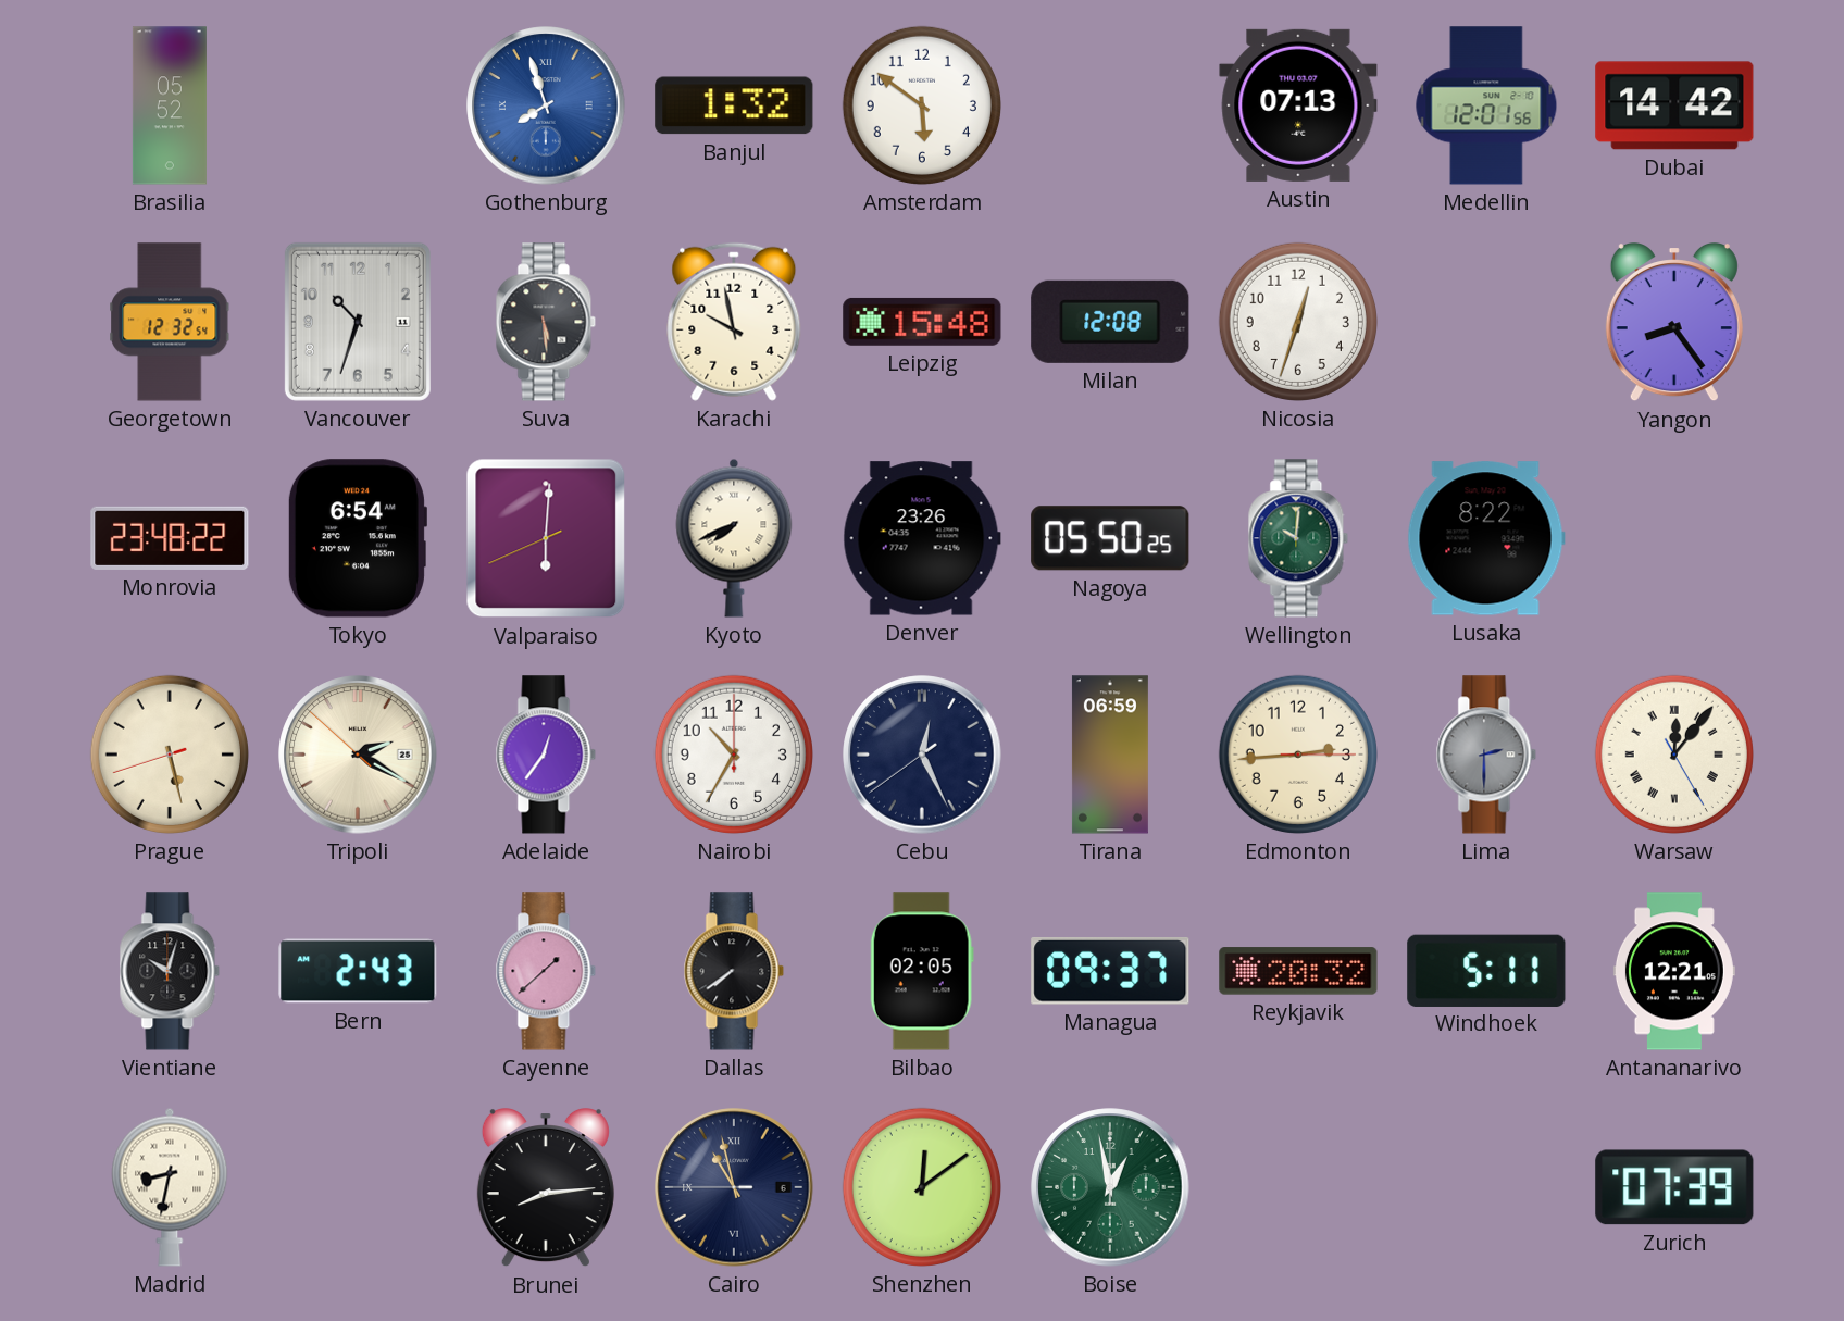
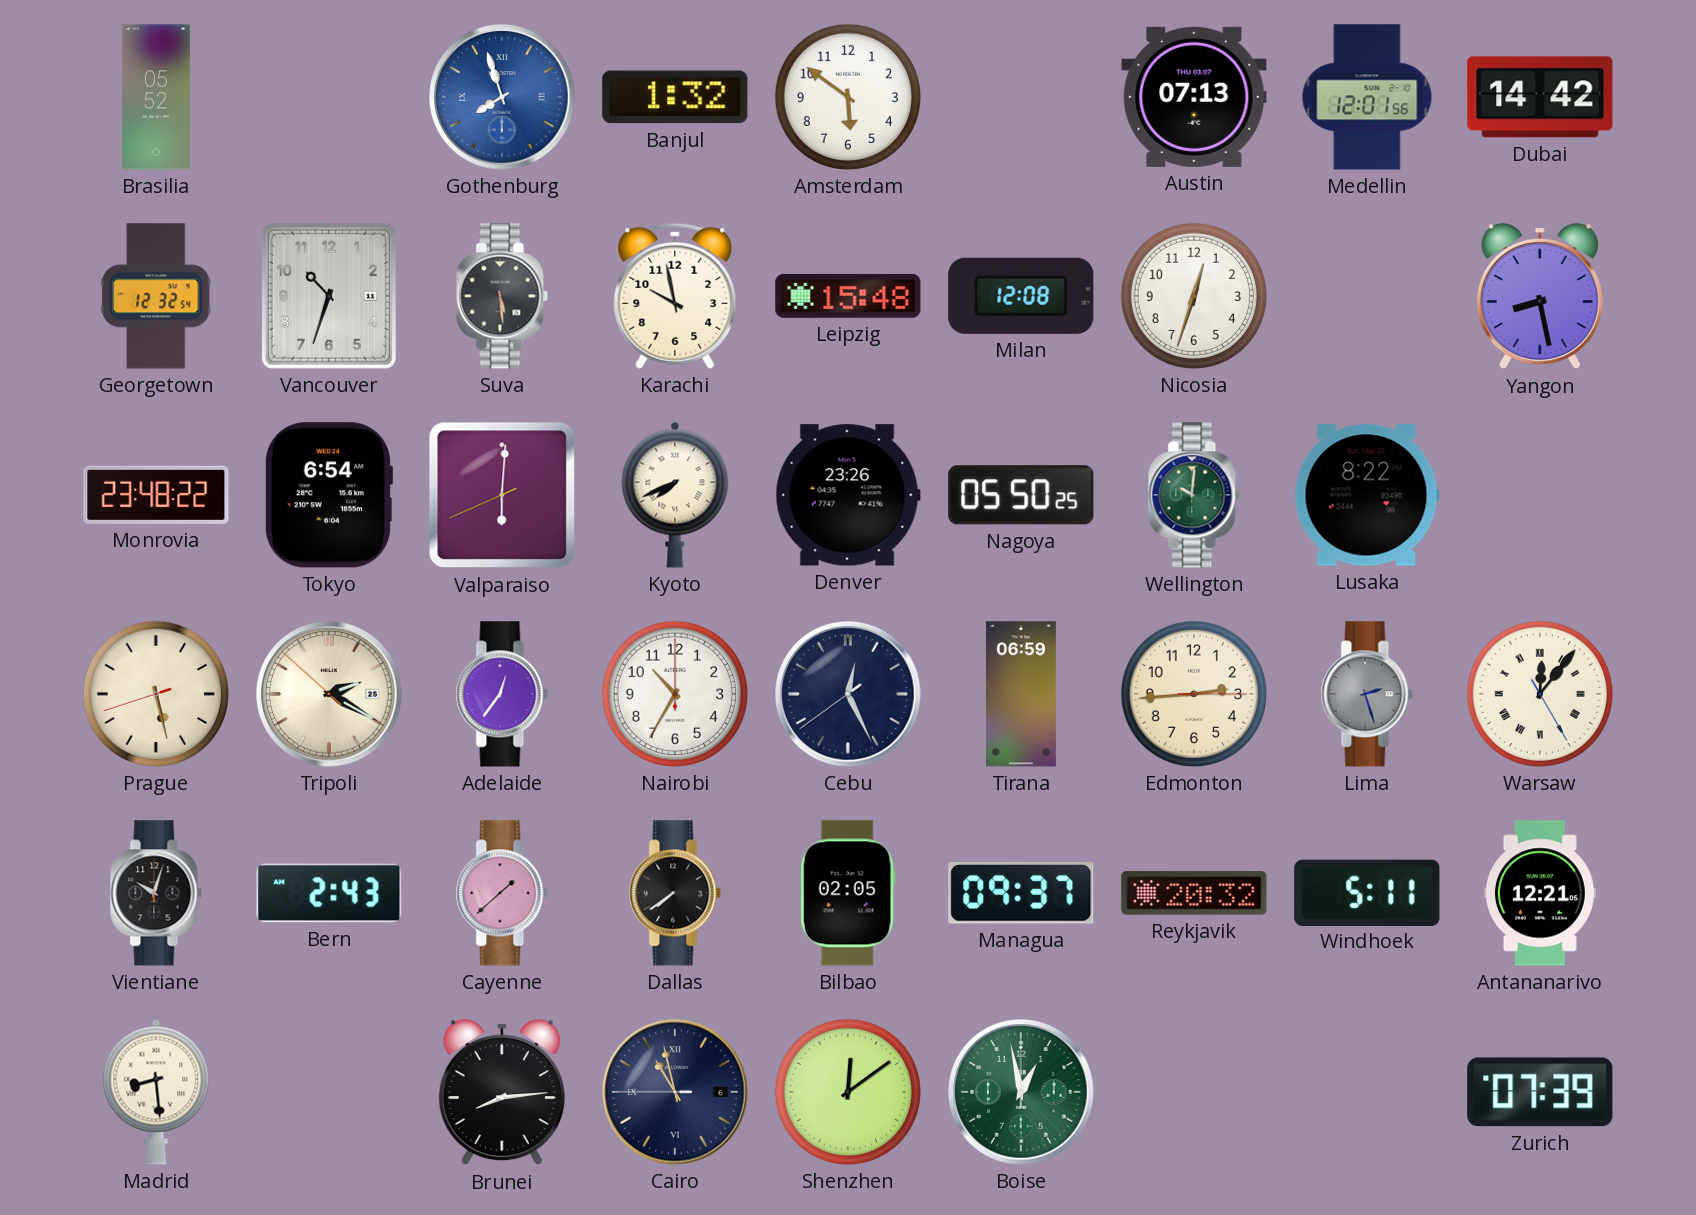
Yangon: 8:24 -> 8:28
Lima: 2:30 -> 2:27
Madrid: 8:32 -> 8:29
